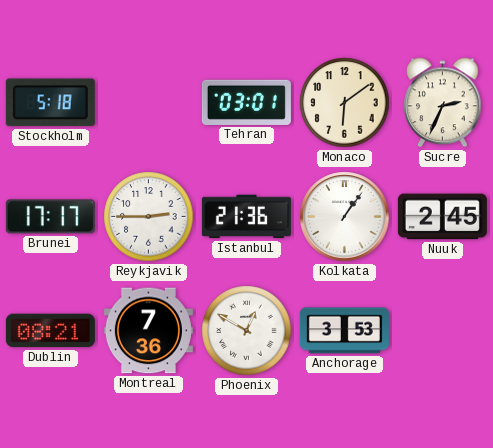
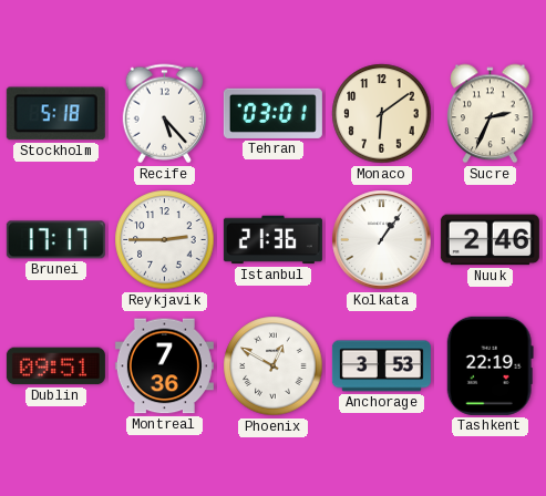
Recife: none -> 5:23
Nuuk: 2:45 -> 2:46
Dublin: 08:21 -> 09:51
Tashkent: none -> 22:19
